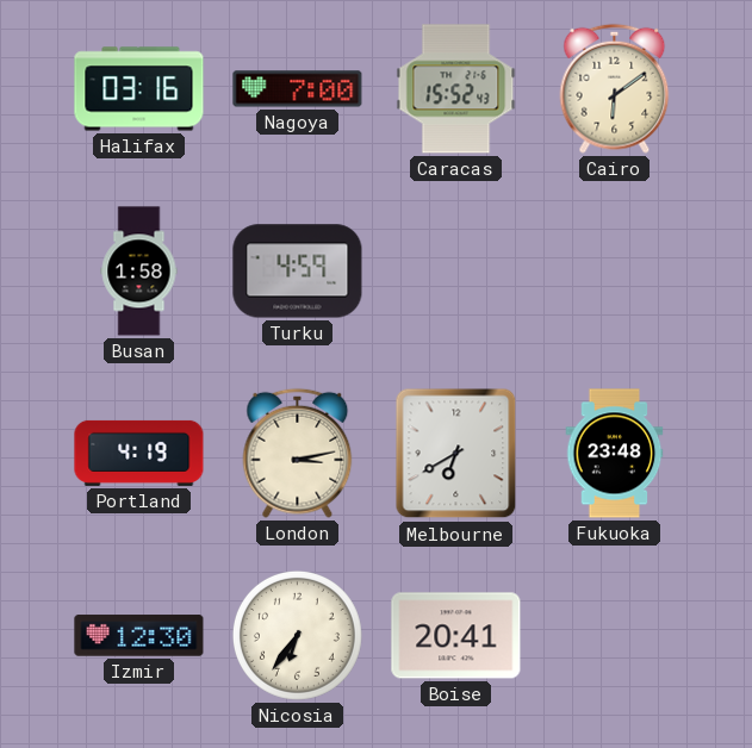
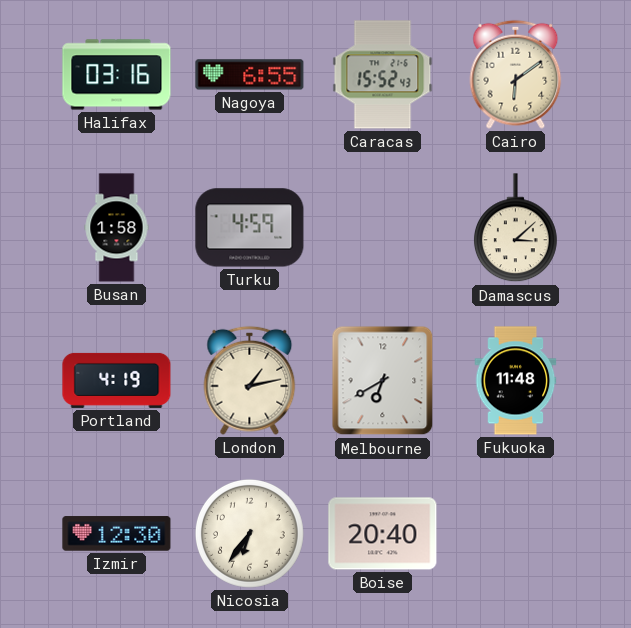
Nagoya: 7:00 -> 6:55
Damascus: none -> 3:08
London: 3:13 -> 1:13
Fukuoka: 23:48 -> 11:48
Boise: 20:41 -> 20:40
